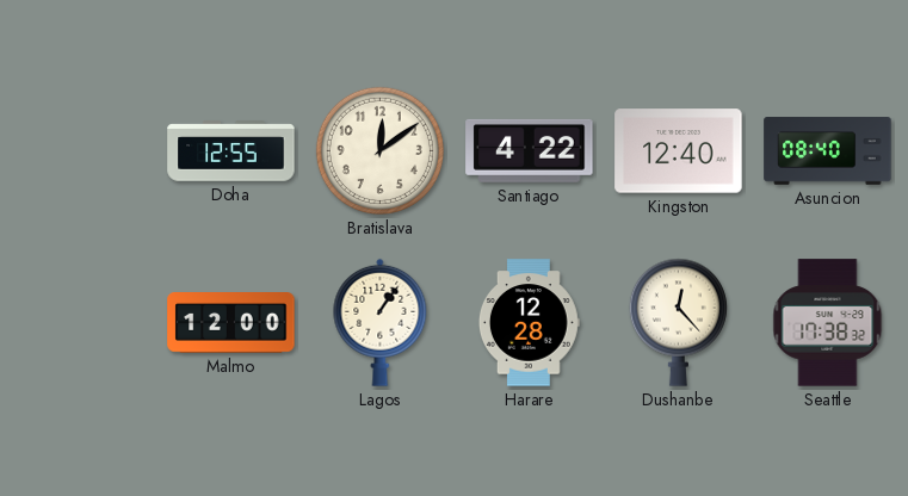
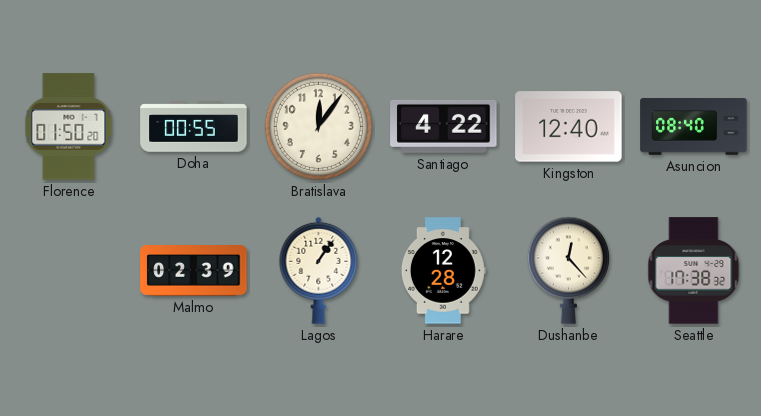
Florence: none -> 01:50
Doha: 12:55 -> 00:55
Bratislava: 12:09 -> 12:06
Malmo: 12:00 -> 02:39
